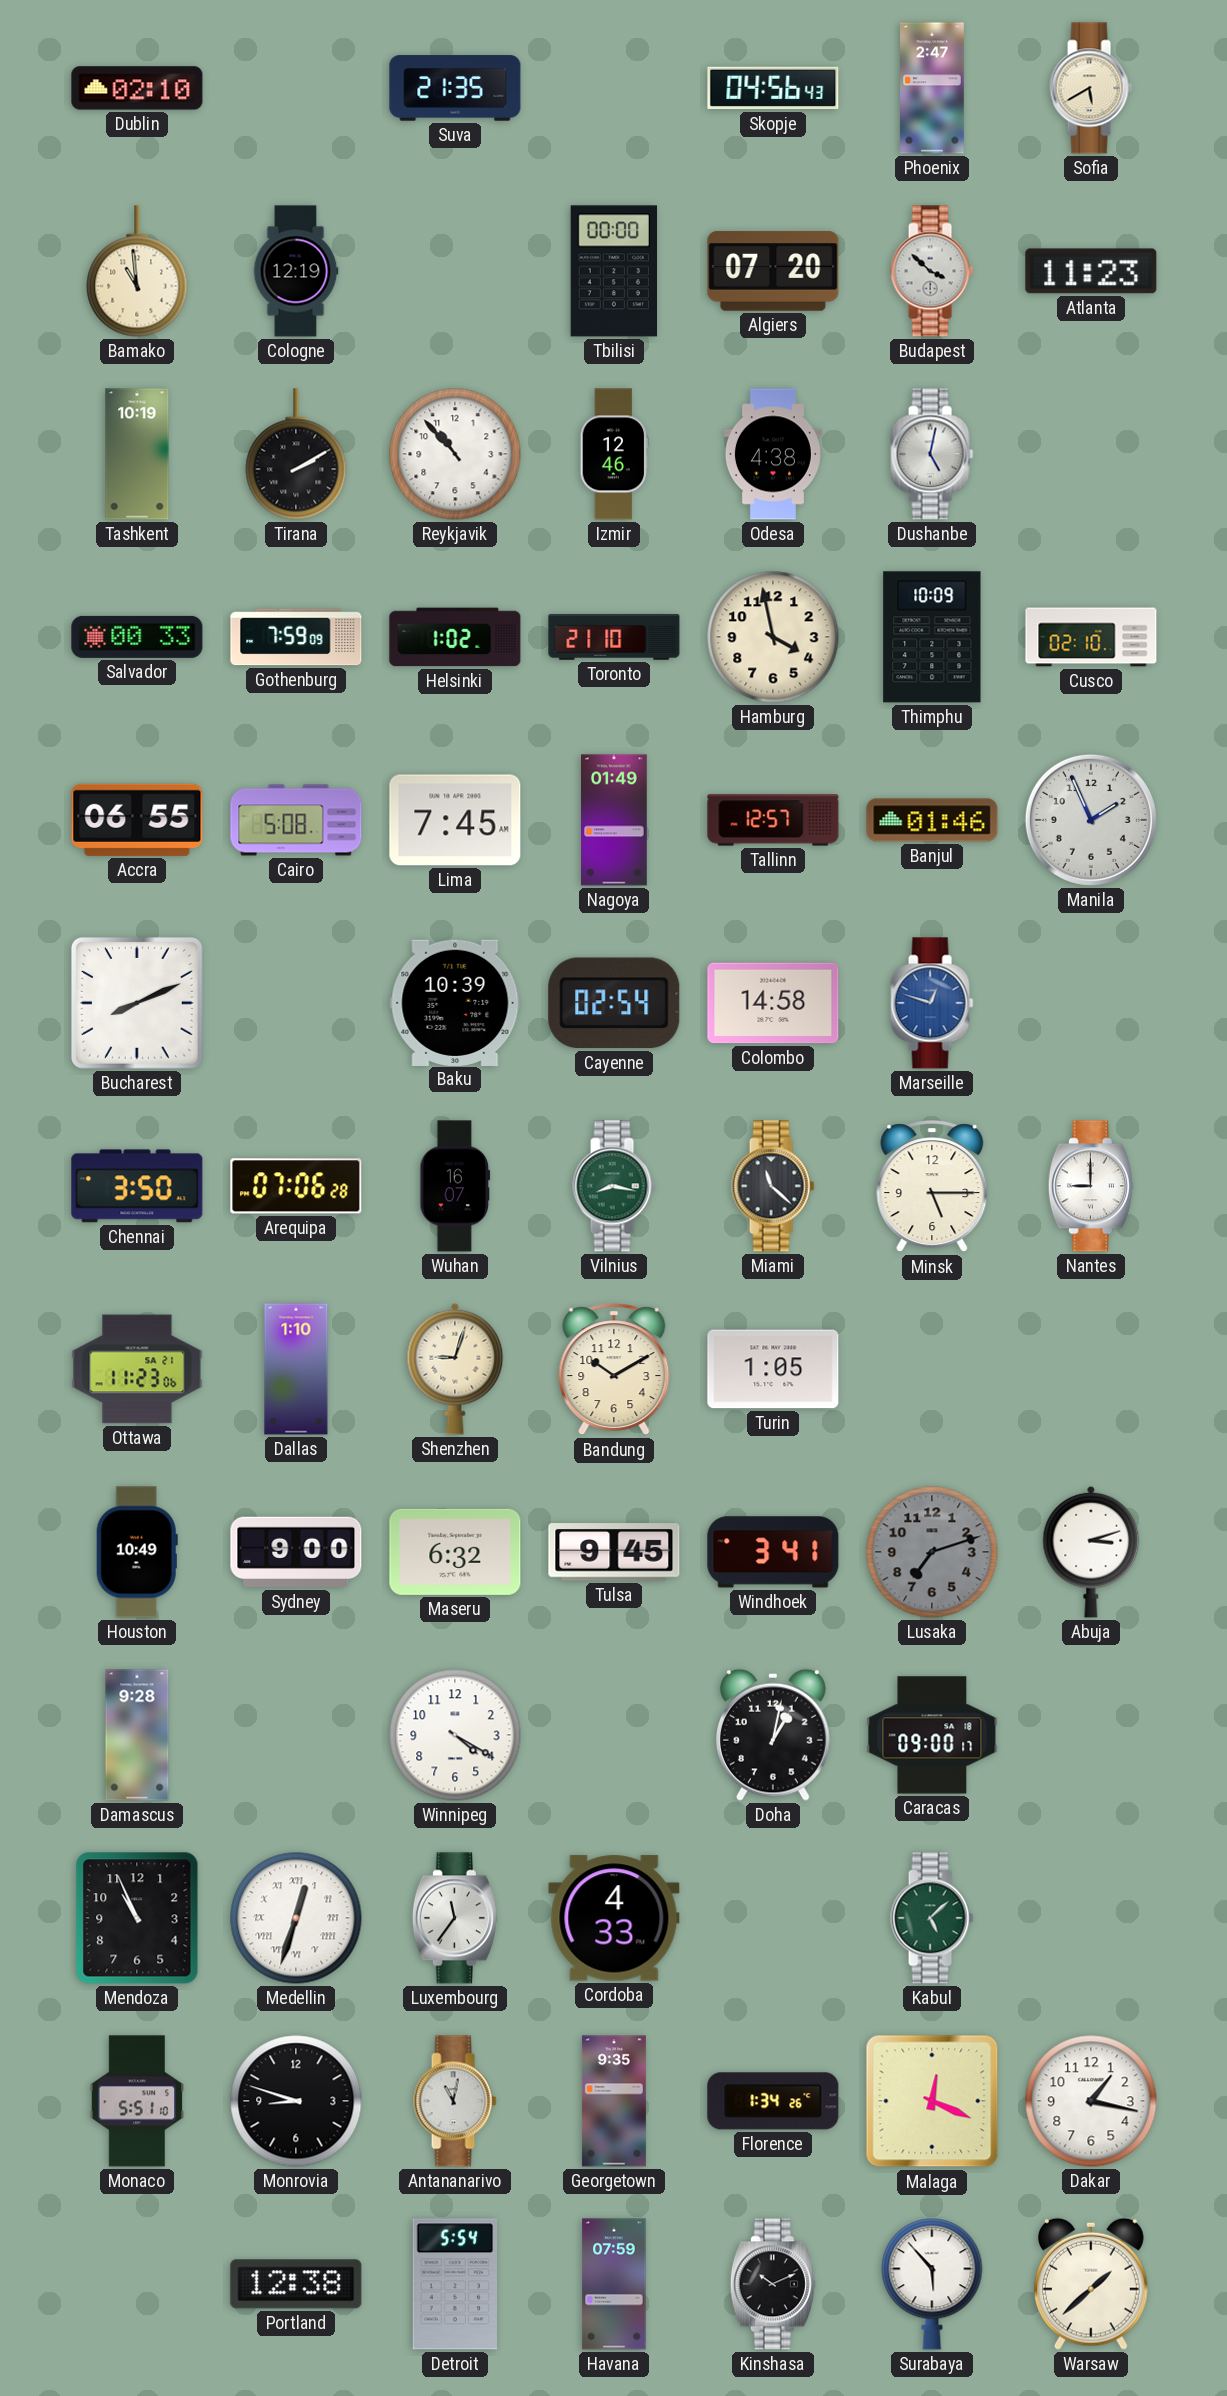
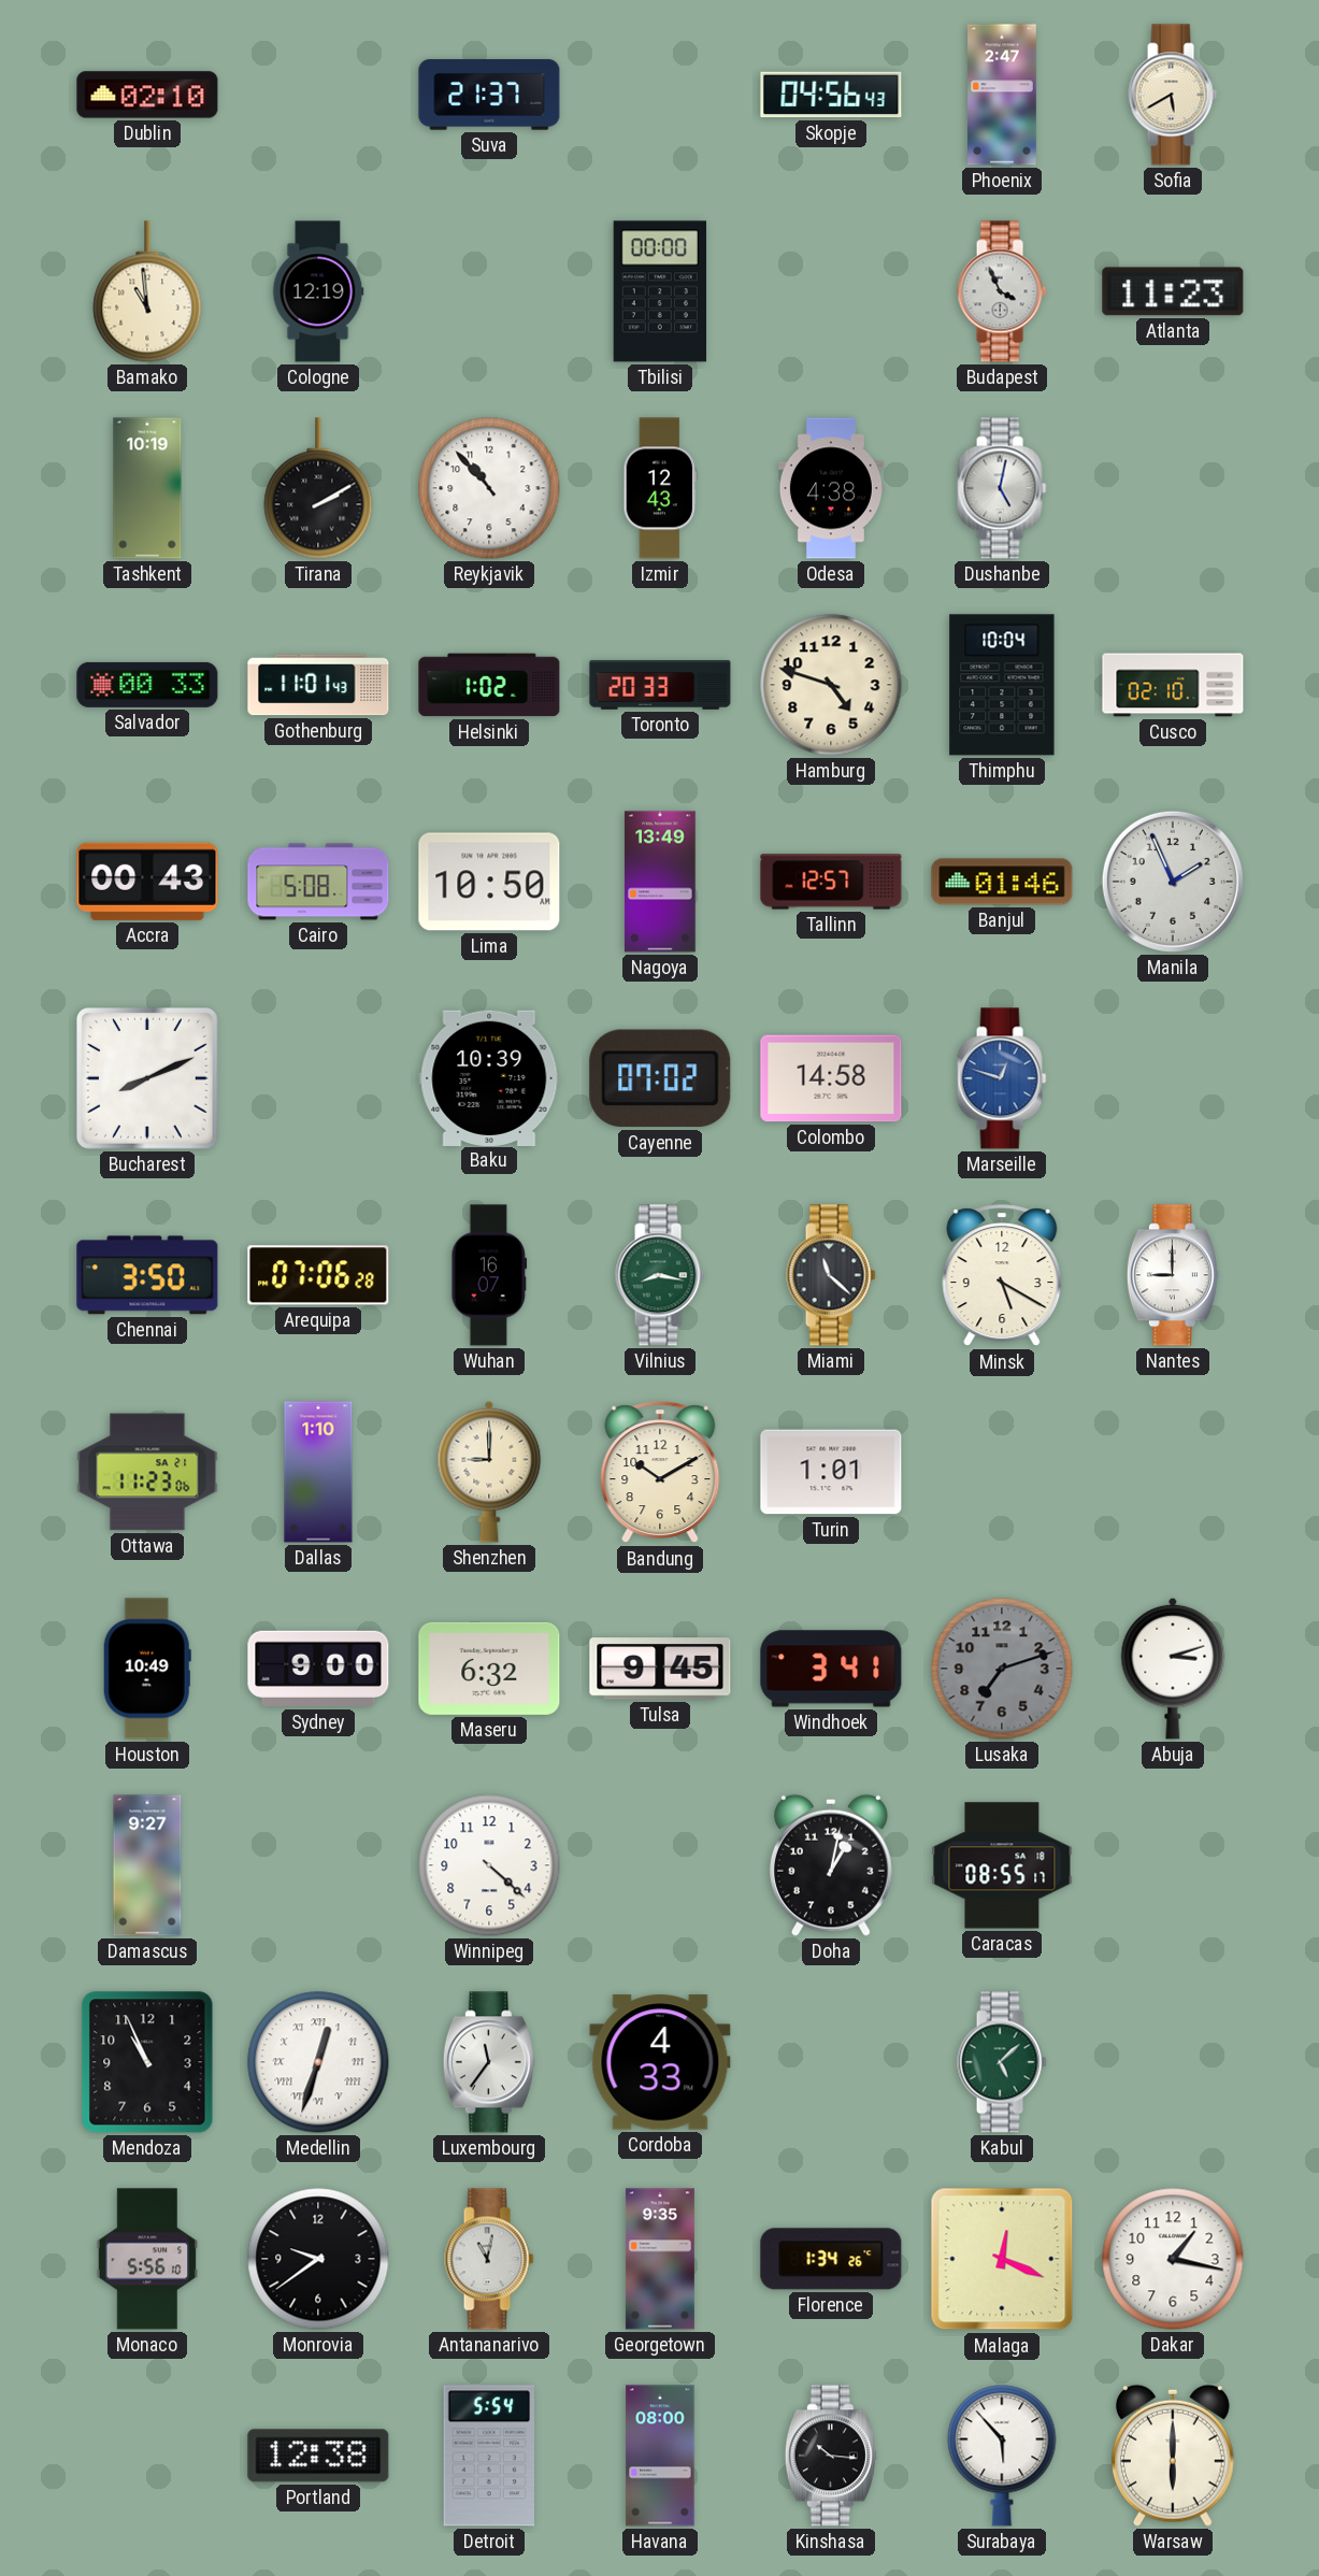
Suva: 21:35 -> 21:37
Algiers: 07:20 -> none
Budapest: 3:52 -> 3:56
Izmir: 12:46 -> 12:43
Gothenburg: 7:59 -> 11:01
Toronto: 21:10 -> 20:33
Hamburg: 3:58 -> 4:48
Thimphu: 10:09 -> 10:04
Accra: 06:55 -> 00:43
Lima: 7:45 -> 10:50
Nagoya: 01:49 -> 13:49
Cayenne: 02:54 -> 07:02
Minsk: 5:15 -> 5:20
Shenzhen: 9:03 -> 9:00
Turin: 1:05 -> 1:01
Damascus: 9:28 -> 9:27
Winnipeg: 4:20 -> 4:22
Caracas: 09:00 -> 08:55
Monaco: 5:51 -> 5:56
Monrovia: 8:48 -> 9:39
Havana: 07:59 -> 08:00
Kinshasa: 10:11 -> 10:16
Warsaw: 1:38 -> 6:00
